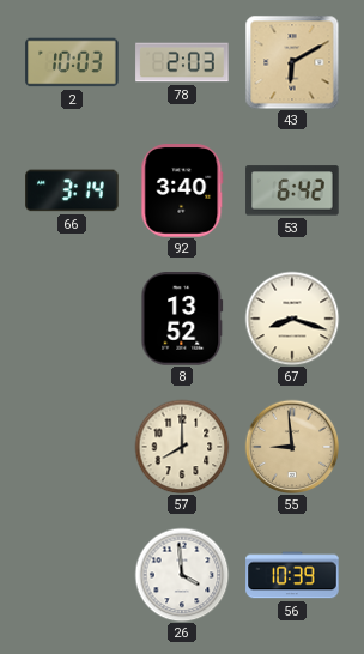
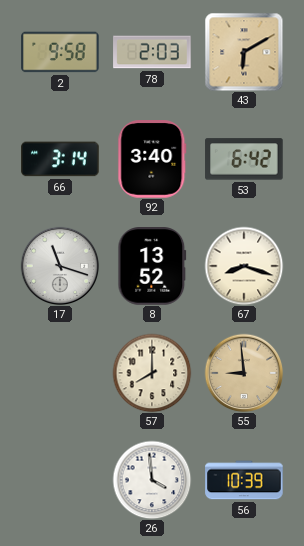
2: 10:03 -> 9:58
17: none -> 11:18
